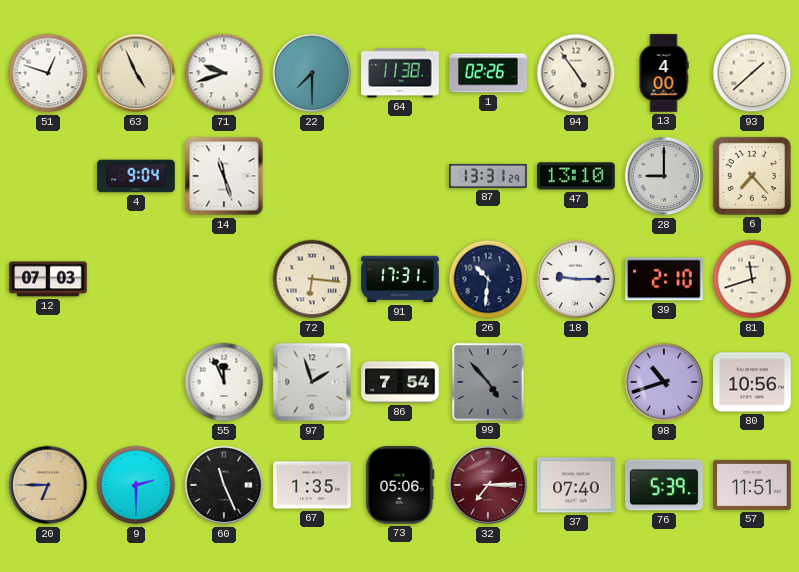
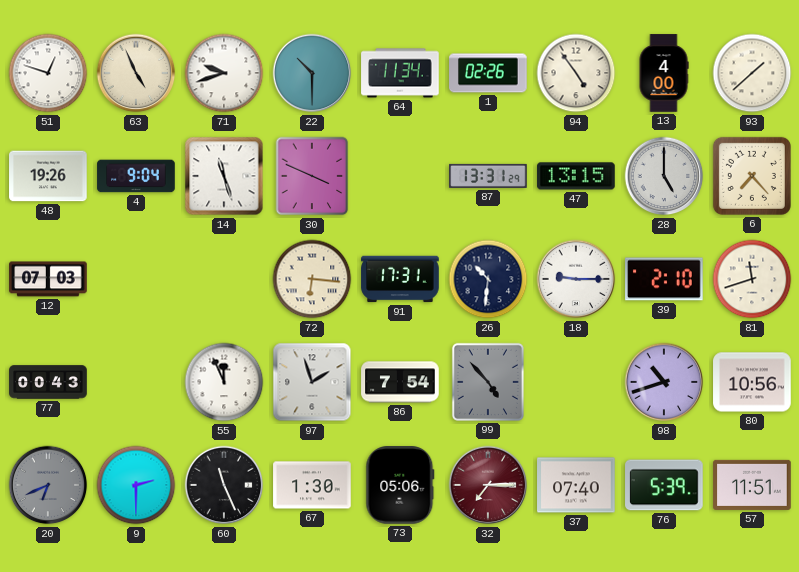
22: 7:30 -> 10:30
64: 11:38 -> 11:34
48: none -> 19:26
30: none -> 3:49
47: 13:10 -> 13:15
28: 9:00 -> 5:00
77: none -> 00:43
20: 6:45 -> 6:41
20 dial: champagne -> grey
67: 1:35 -> 1:30
